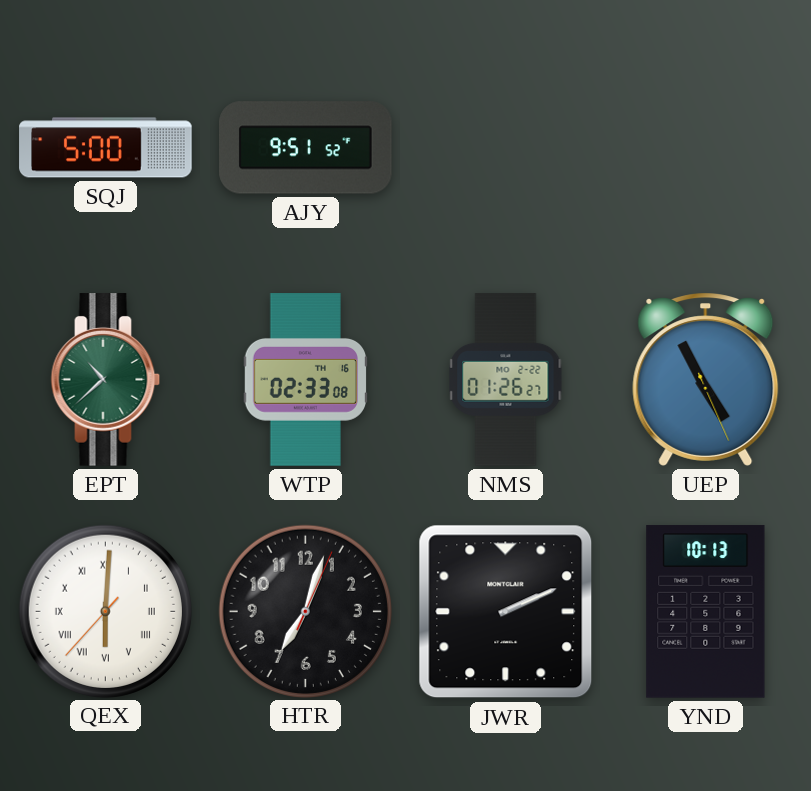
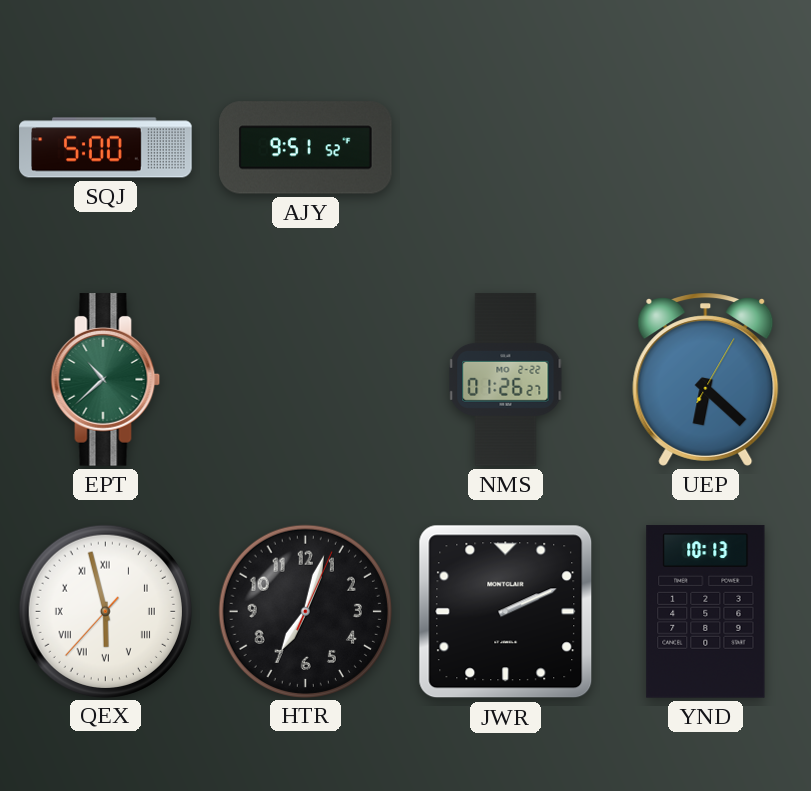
WTP: 02:33 -> none
UEP: 4:55 -> 6:22
QEX: 6:00 -> 5:57
